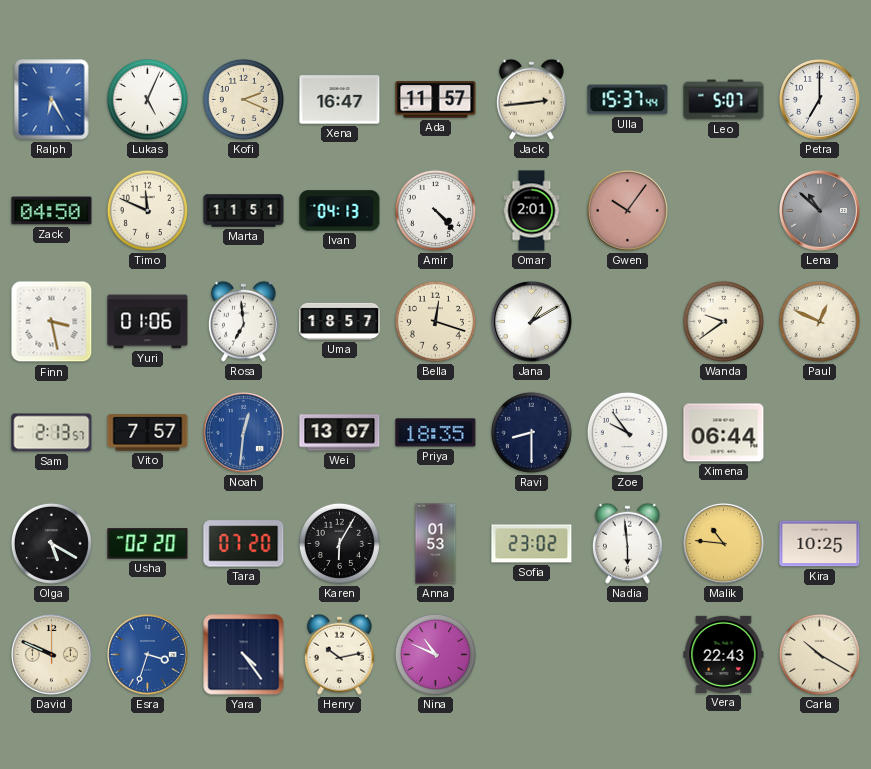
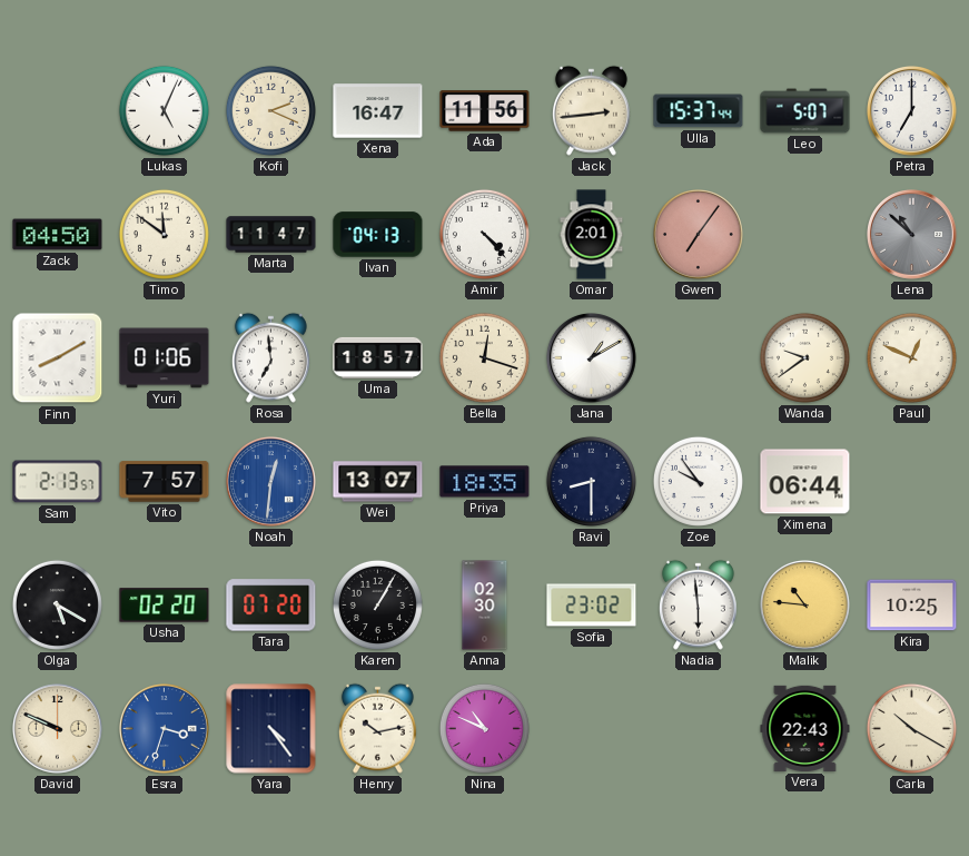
Ralph: 6:25 -> none
Ada: 11:57 -> 11:56
Timo: 11:49 -> 11:51
Marta: 11:51 -> 11:47
Gwen: 10:06 -> 7:06
Finn: 3:28 -> 8:10
Karen: 6:05 -> 1:05
Anna: 01:53 -> 02:30
